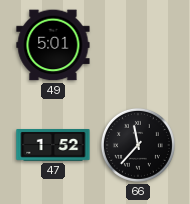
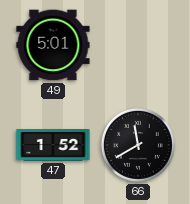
66: 11:37 -> 11:40
